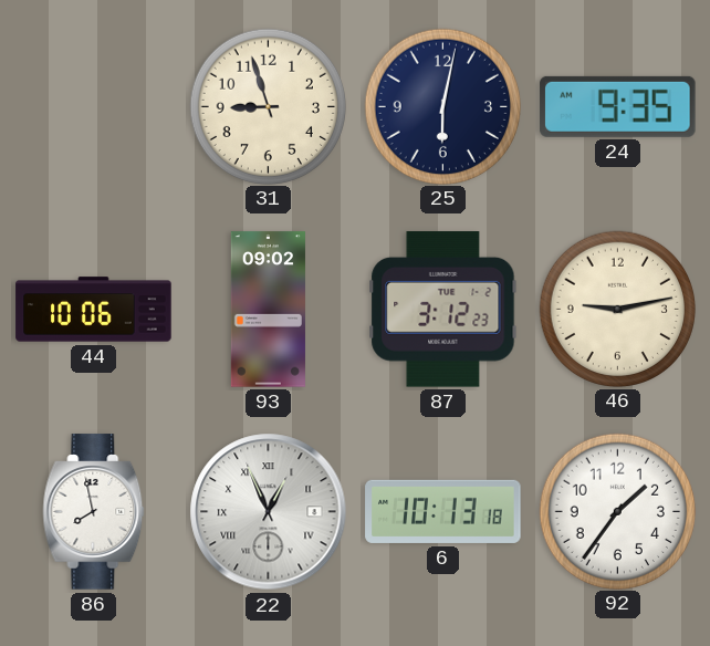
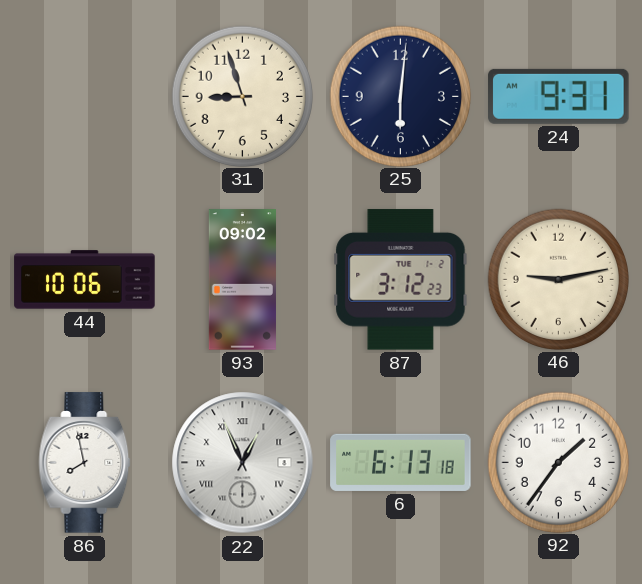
25: 6:02 -> 6:01
24: 9:35 -> 9:31
6: 10:13 -> 6:13
